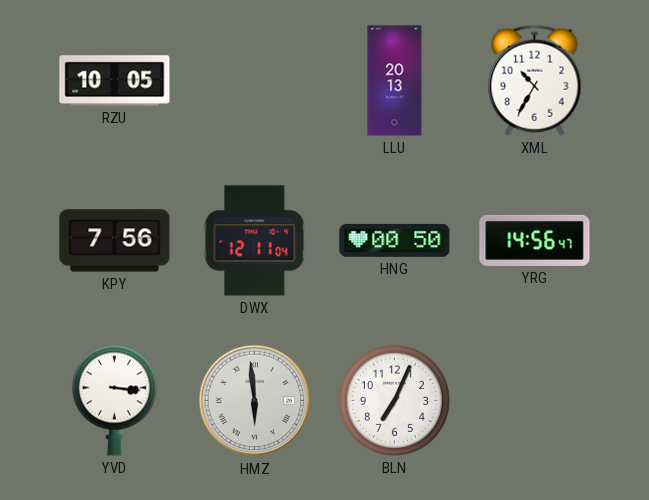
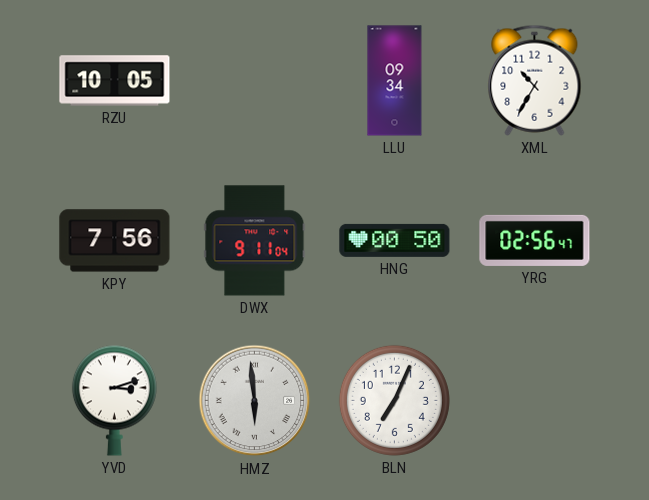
LLU: 20:13 -> 09:34
DWX: 12:11 -> 9:11
YRG: 14:56 -> 02:56
YVD: 3:16 -> 3:12
